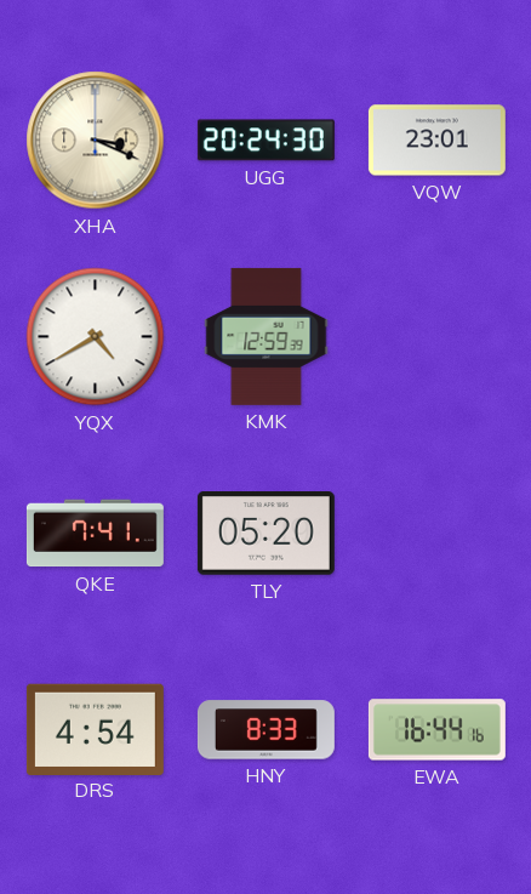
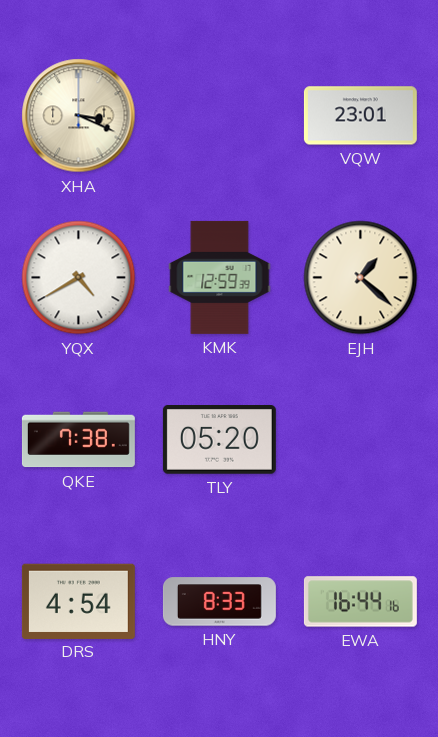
UGG: 20:24 -> none
EJH: none -> 1:22
QKE: 7:41 -> 7:38
